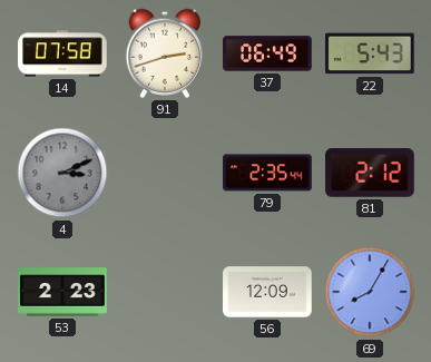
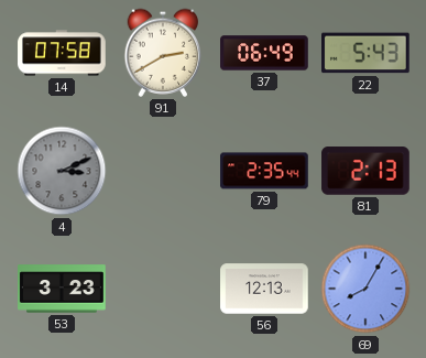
91: 2:42 -> 2:40
81: 2:12 -> 2:13
53: 2:23 -> 3:23
56: 12:09 -> 12:13
